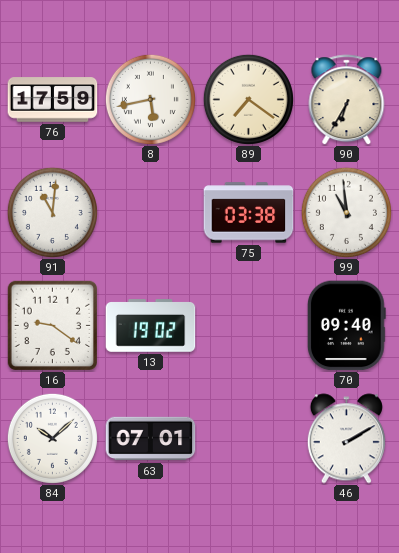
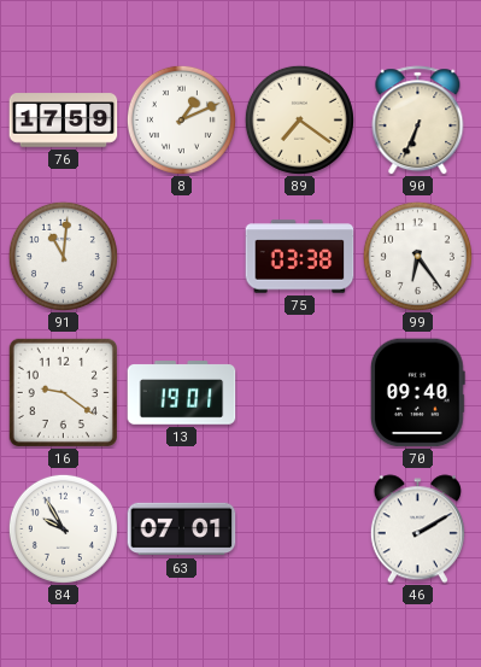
8: 5:43 -> 1:11
90: 6:35 -> 6:34
99: 10:59 -> 6:24
13: 19:02 -> 19:01
84: 10:08 -> 9:55
